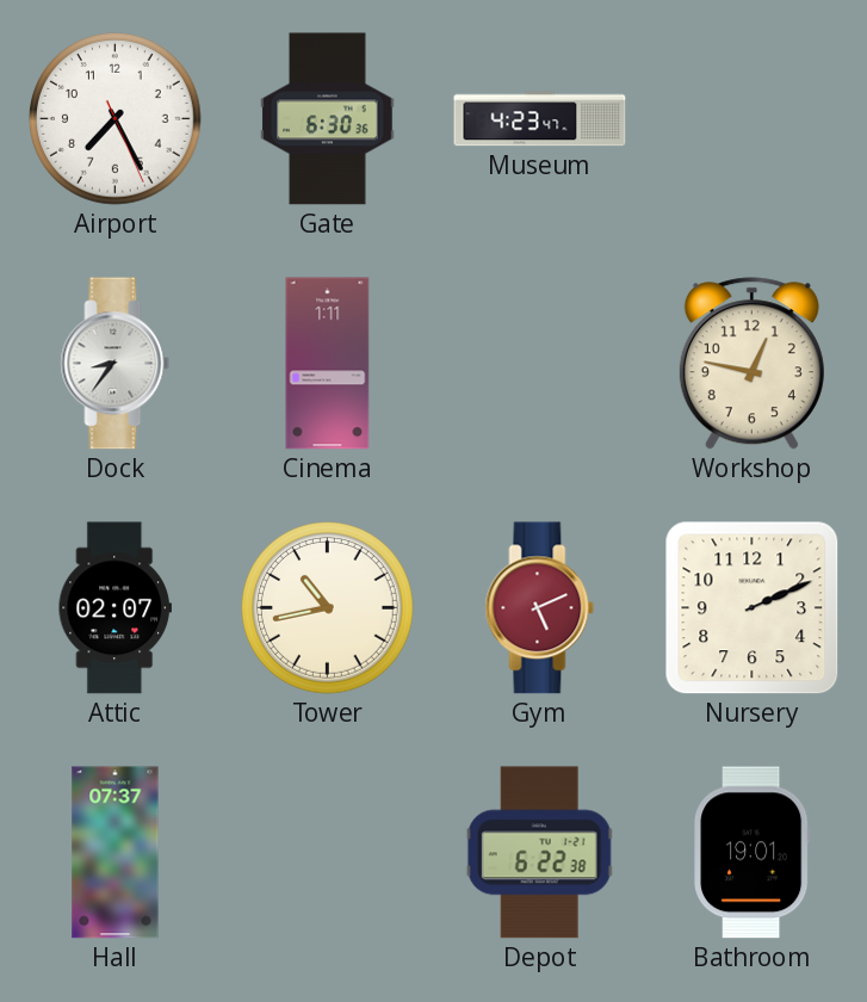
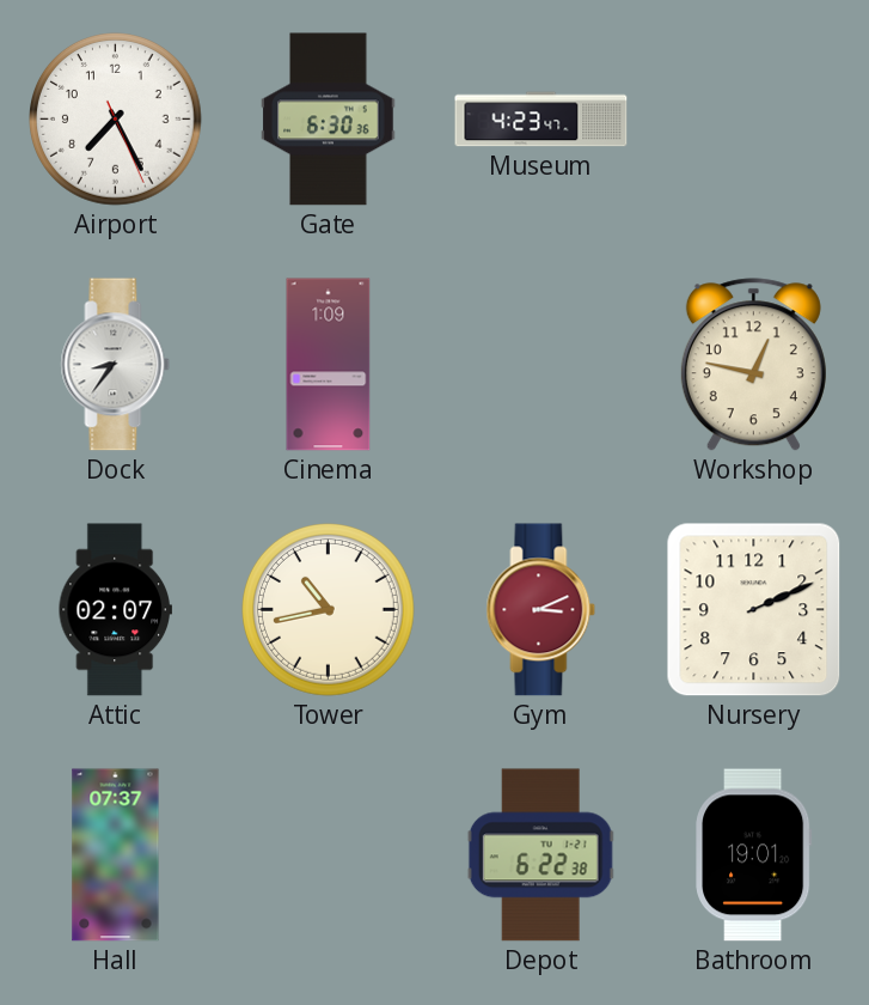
Cinema: 1:11 -> 1:09
Gym: 5:11 -> 3:11
